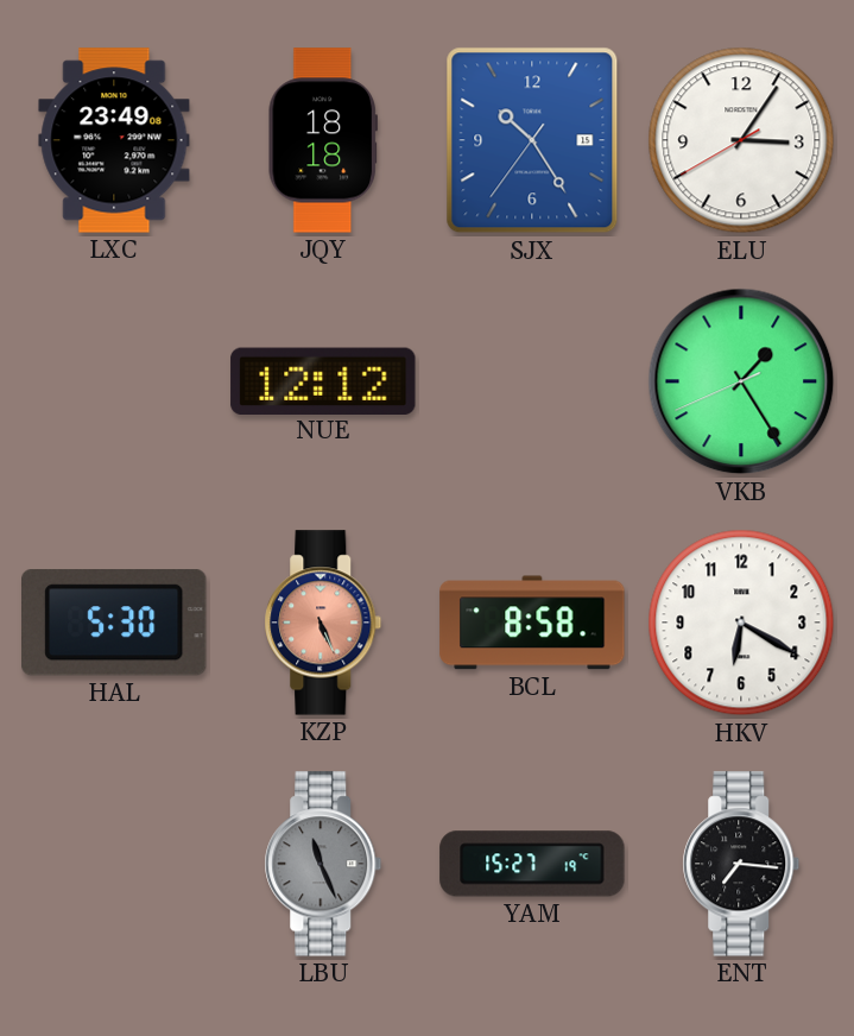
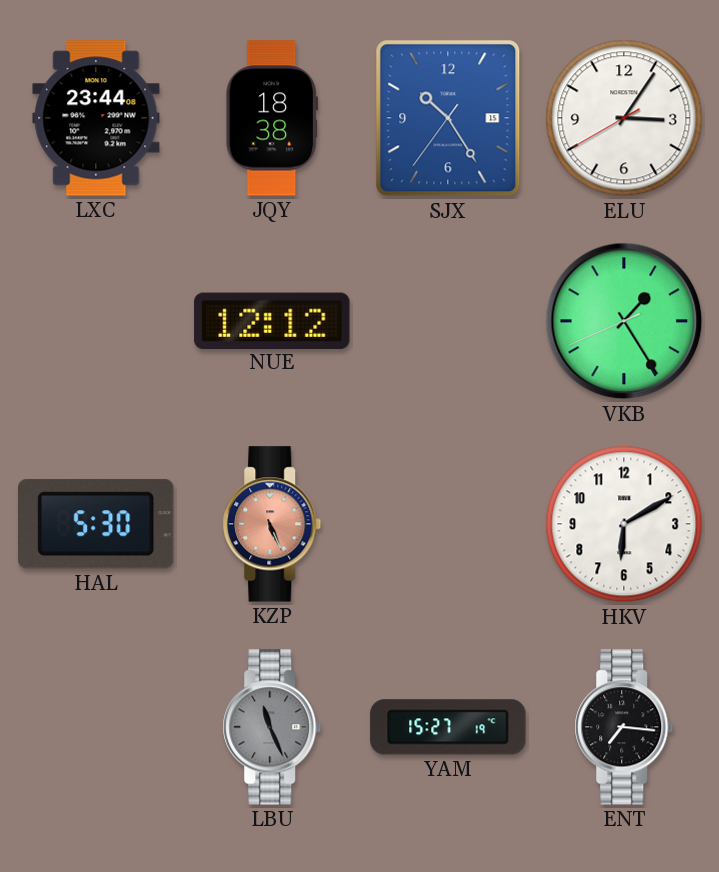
LXC: 23:49 -> 23:44
JQY: 18:18 -> 18:38
BCL: 8:58 -> none
HKV: 6:20 -> 6:10
